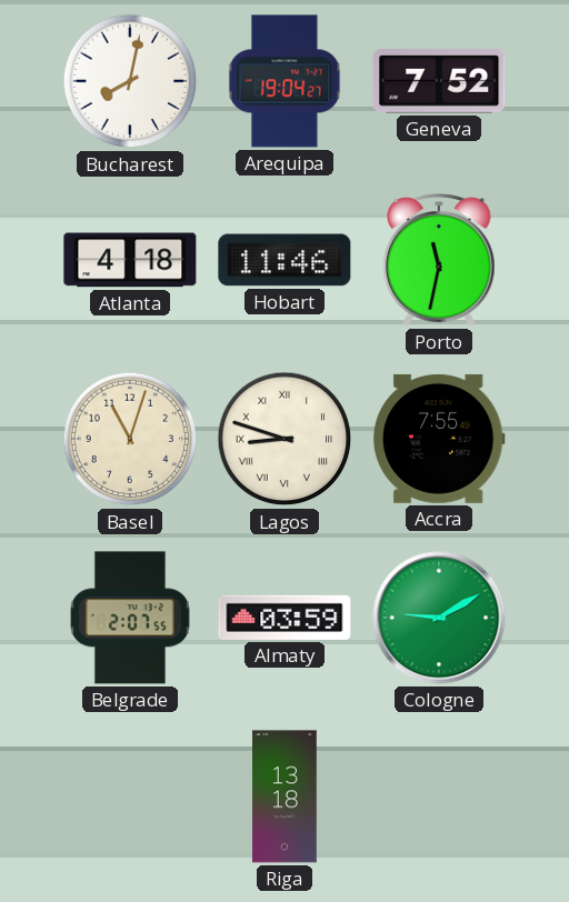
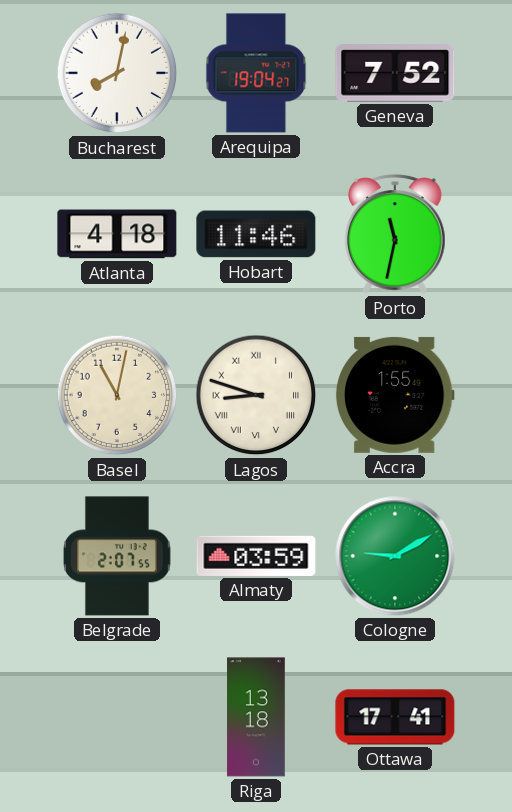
Basel: 11:03 -> 11:02
Accra: 7:55 -> 1:55
Ottawa: none -> 17:41
